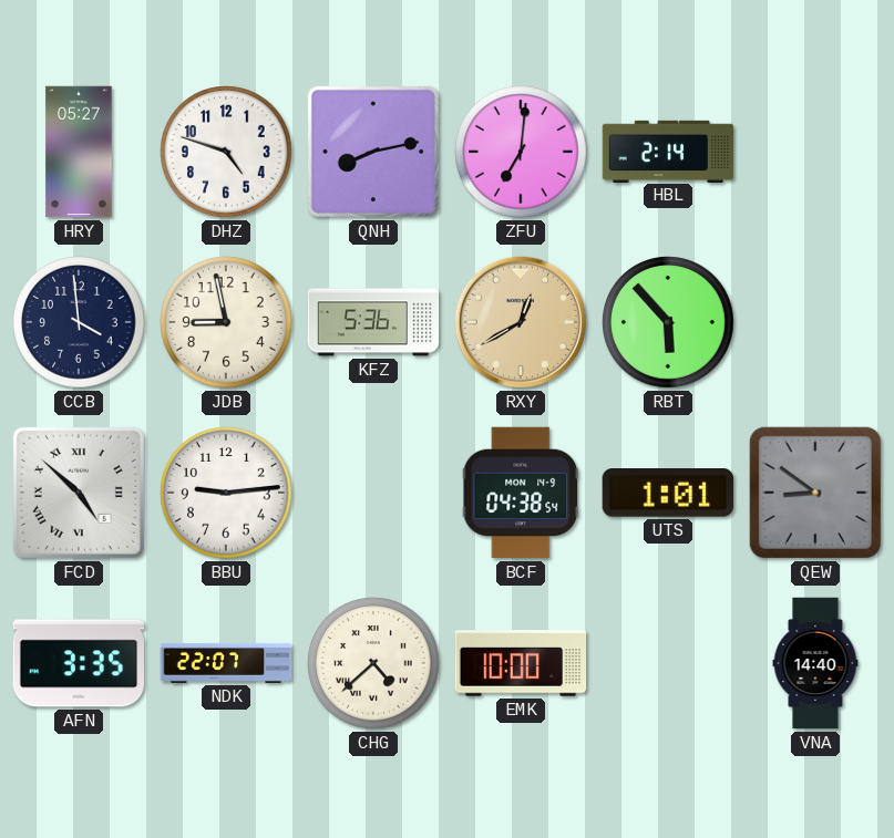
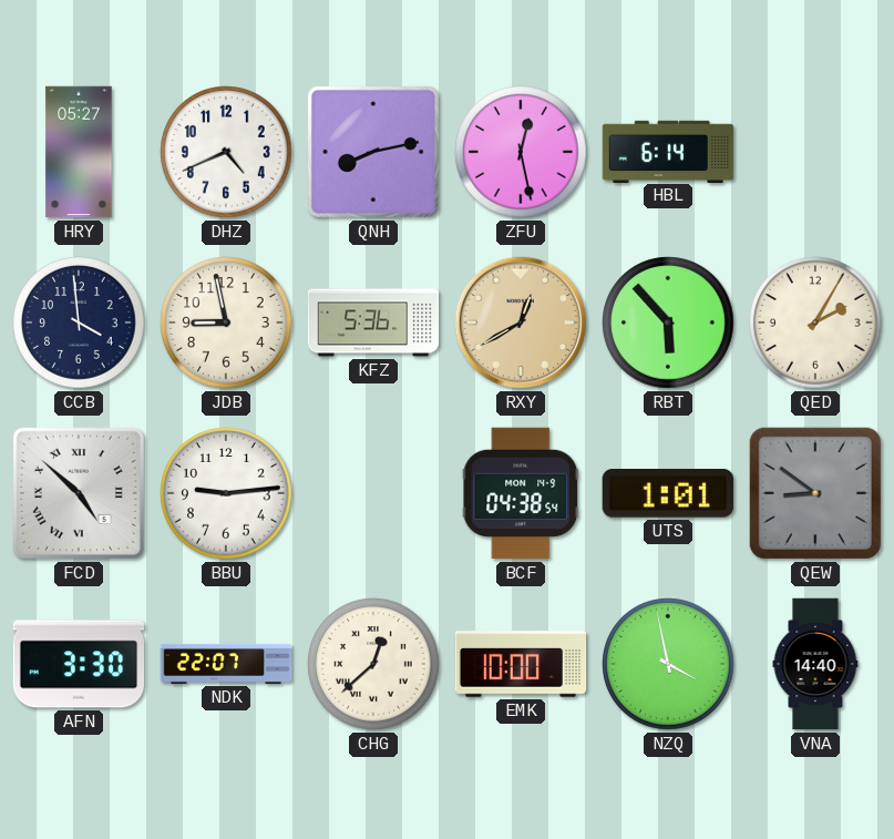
DHZ: 4:48 -> 4:41
ZFU: 7:01 -> 12:28
HBL: 2:14 -> 6:14
QED: none -> 2:05
AFN: 3:35 -> 3:30
CHG: 4:38 -> 12:38
NZQ: none -> 3:58
